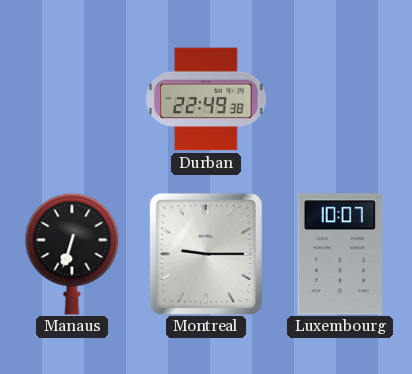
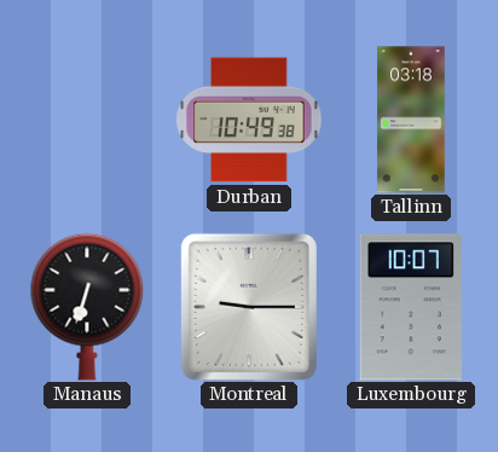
Durban: 22:49 -> 10:49
Tallinn: none -> 03:18
